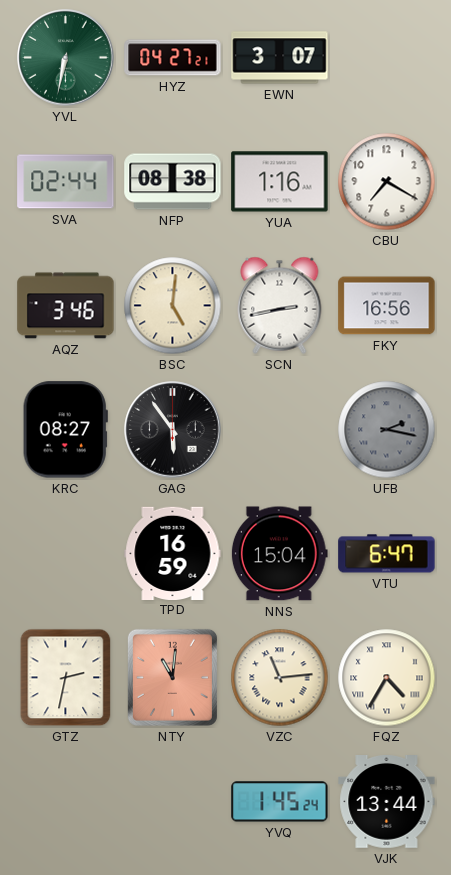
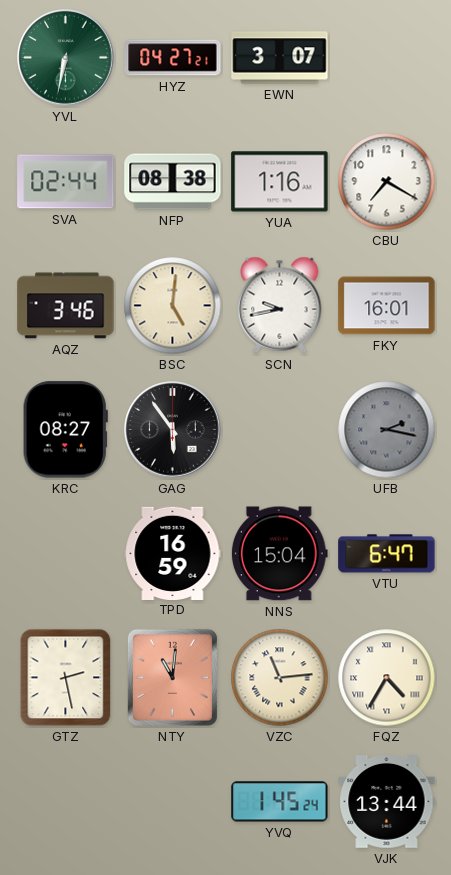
SCN: 2:43 -> 9:43
FKY: 16:56 -> 16:01
GTZ: 2:32 -> 2:28
